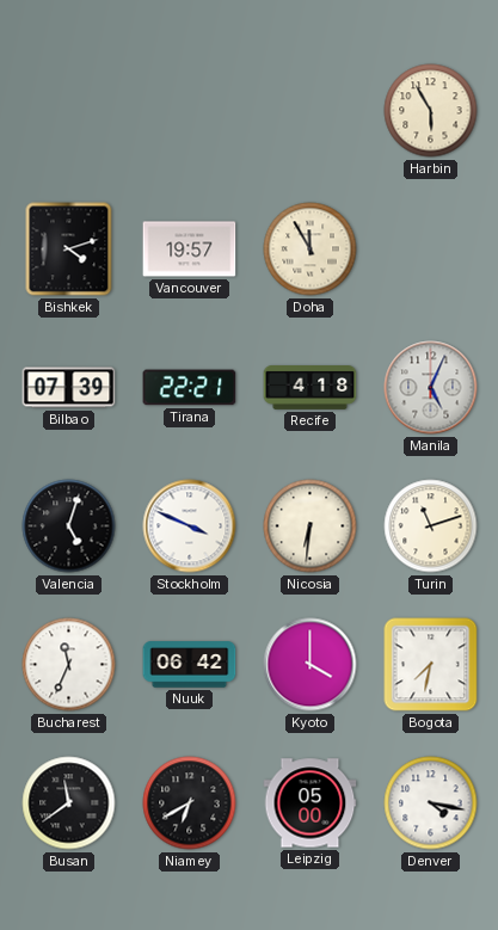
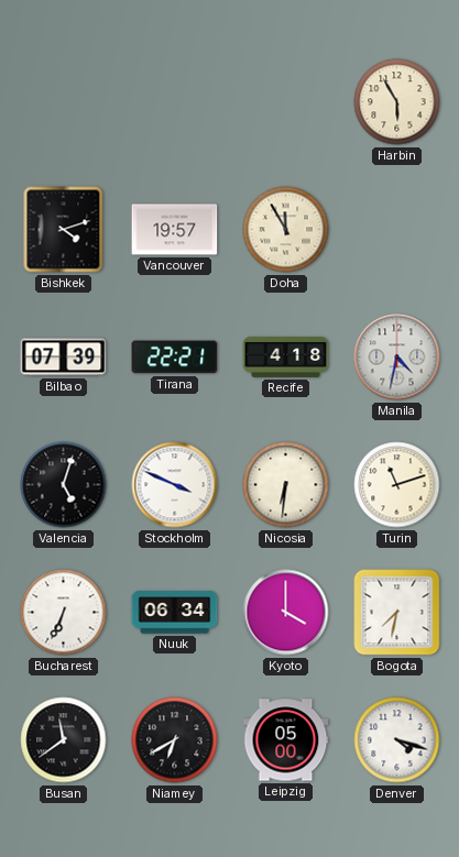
Manila: 5:04 -> 4:32
Bucharest: 11:34 -> 6:34
Nuuk: 06:42 -> 06:34
Denver: 4:17 -> 4:18
